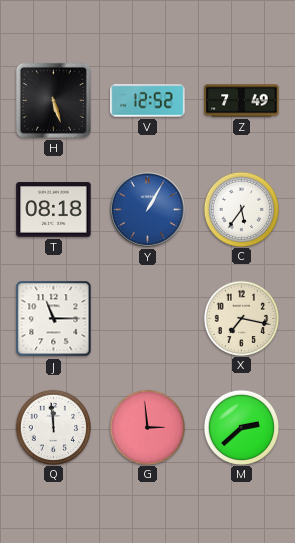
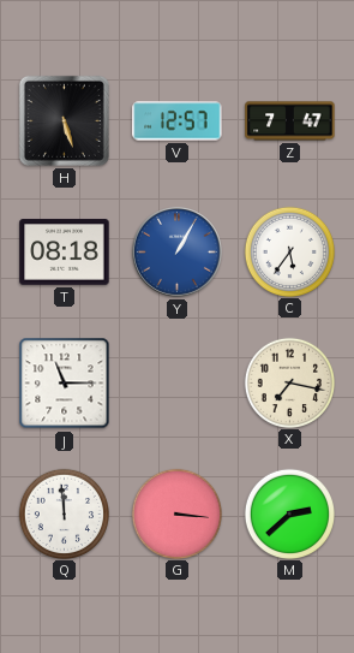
V: 12:52 -> 12:57
Z: 7:49 -> 7:47
G: 2:59 -> 3:16
